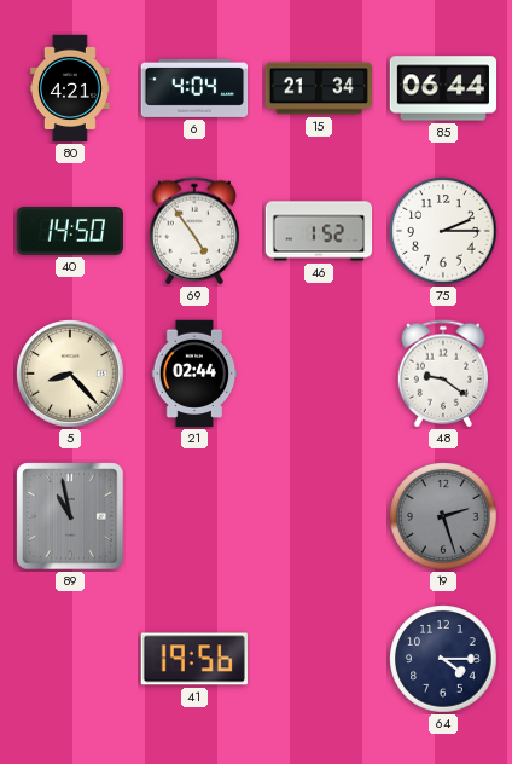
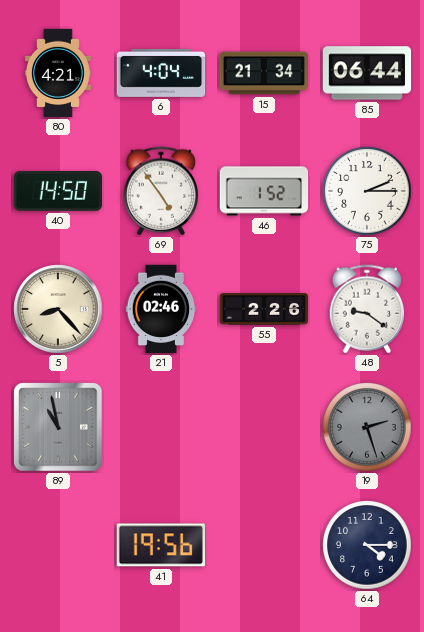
21: 02:44 -> 02:46
55: none -> 2:26
